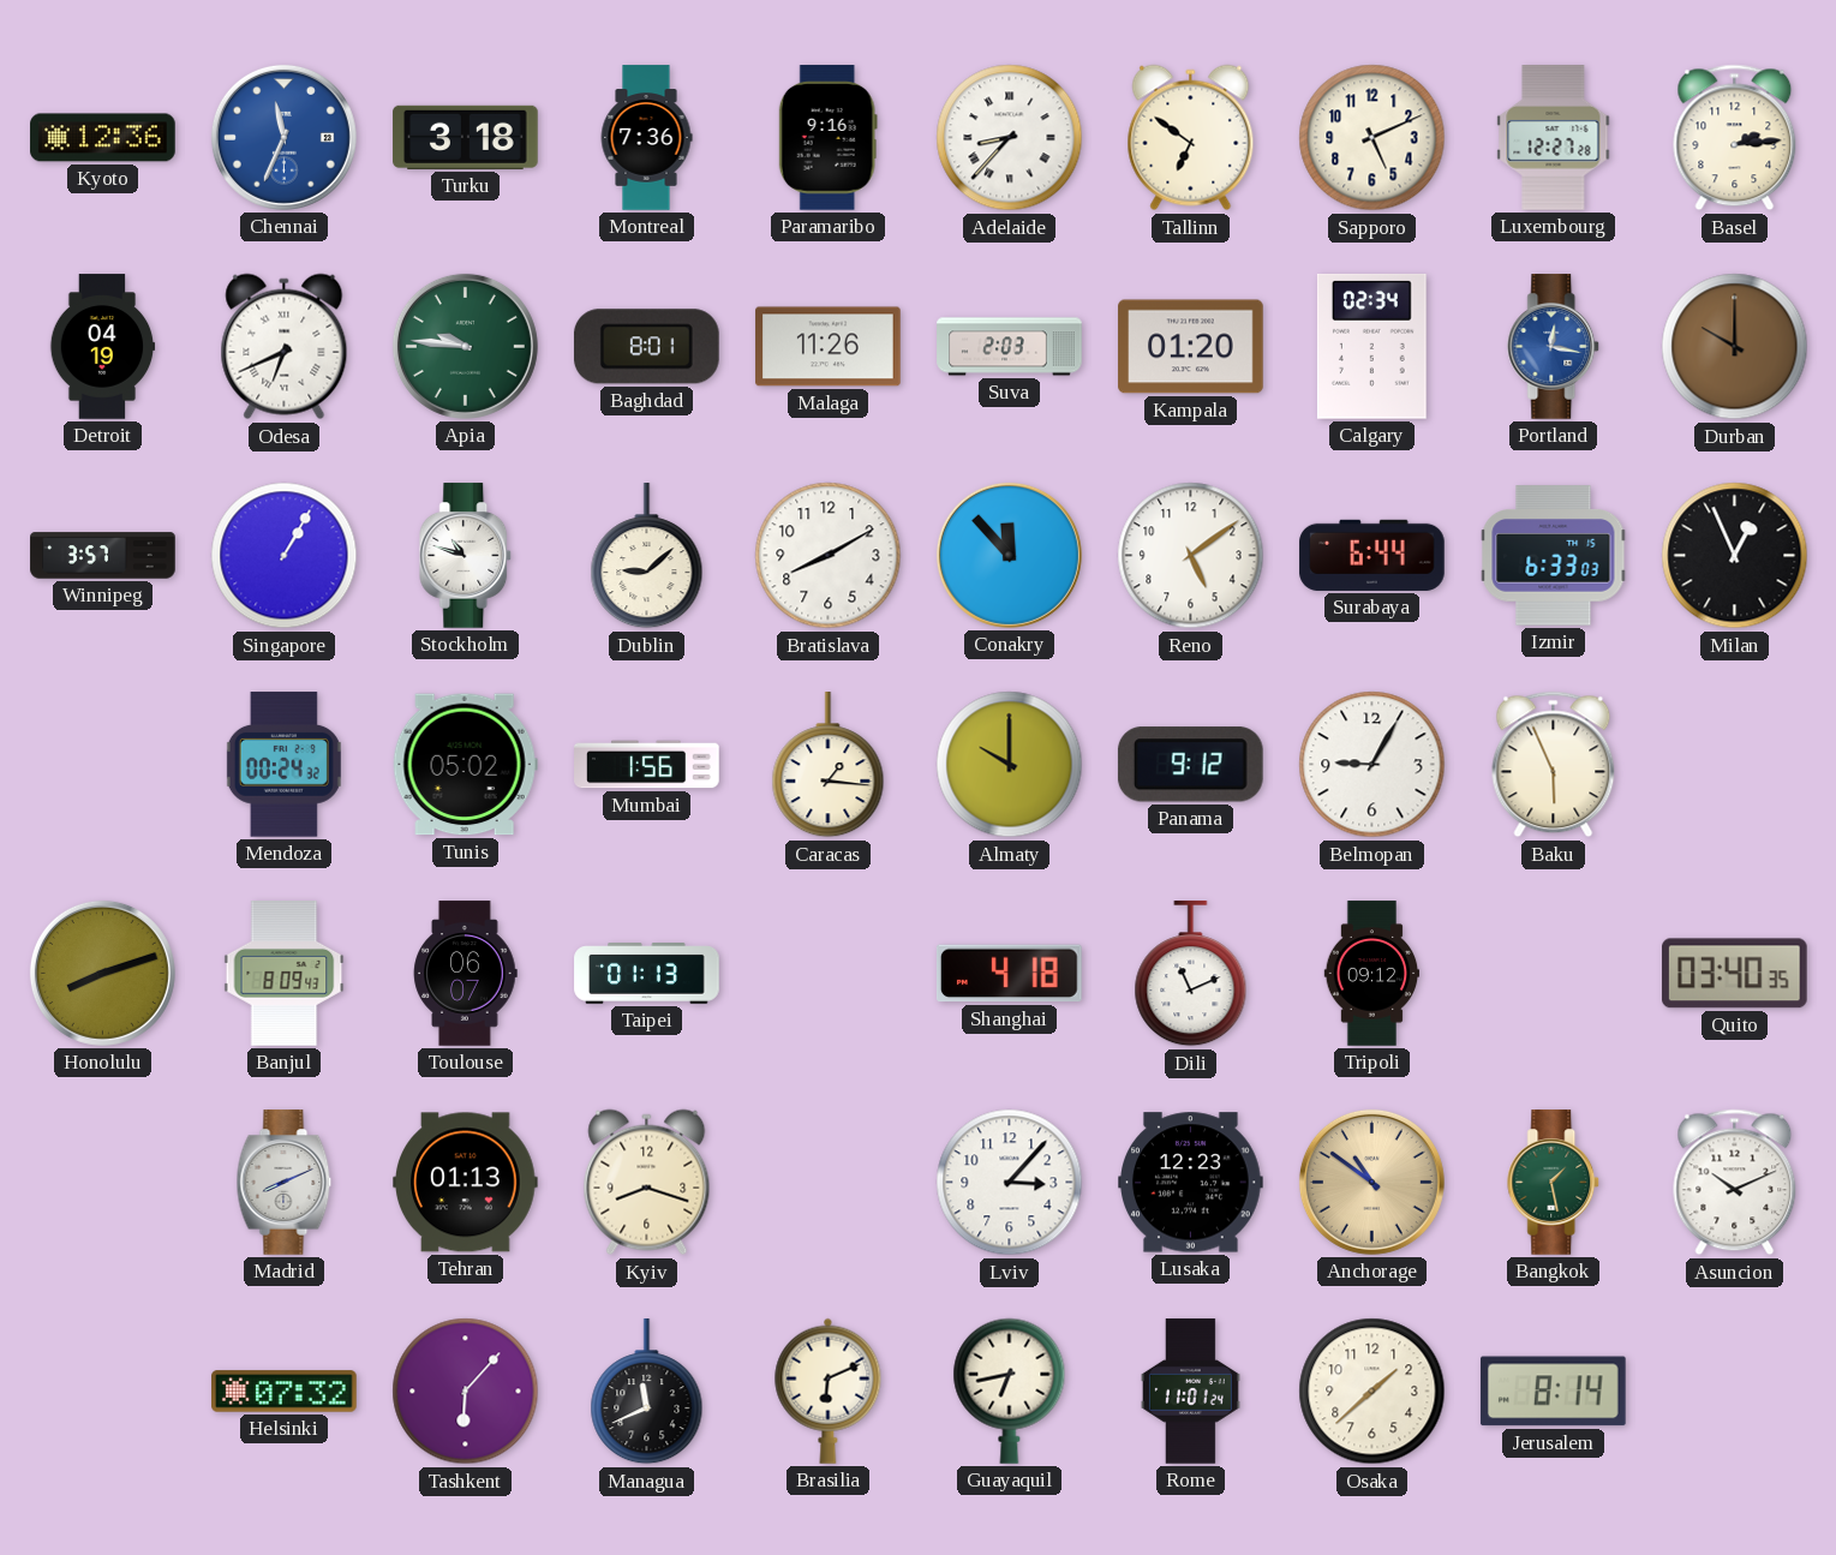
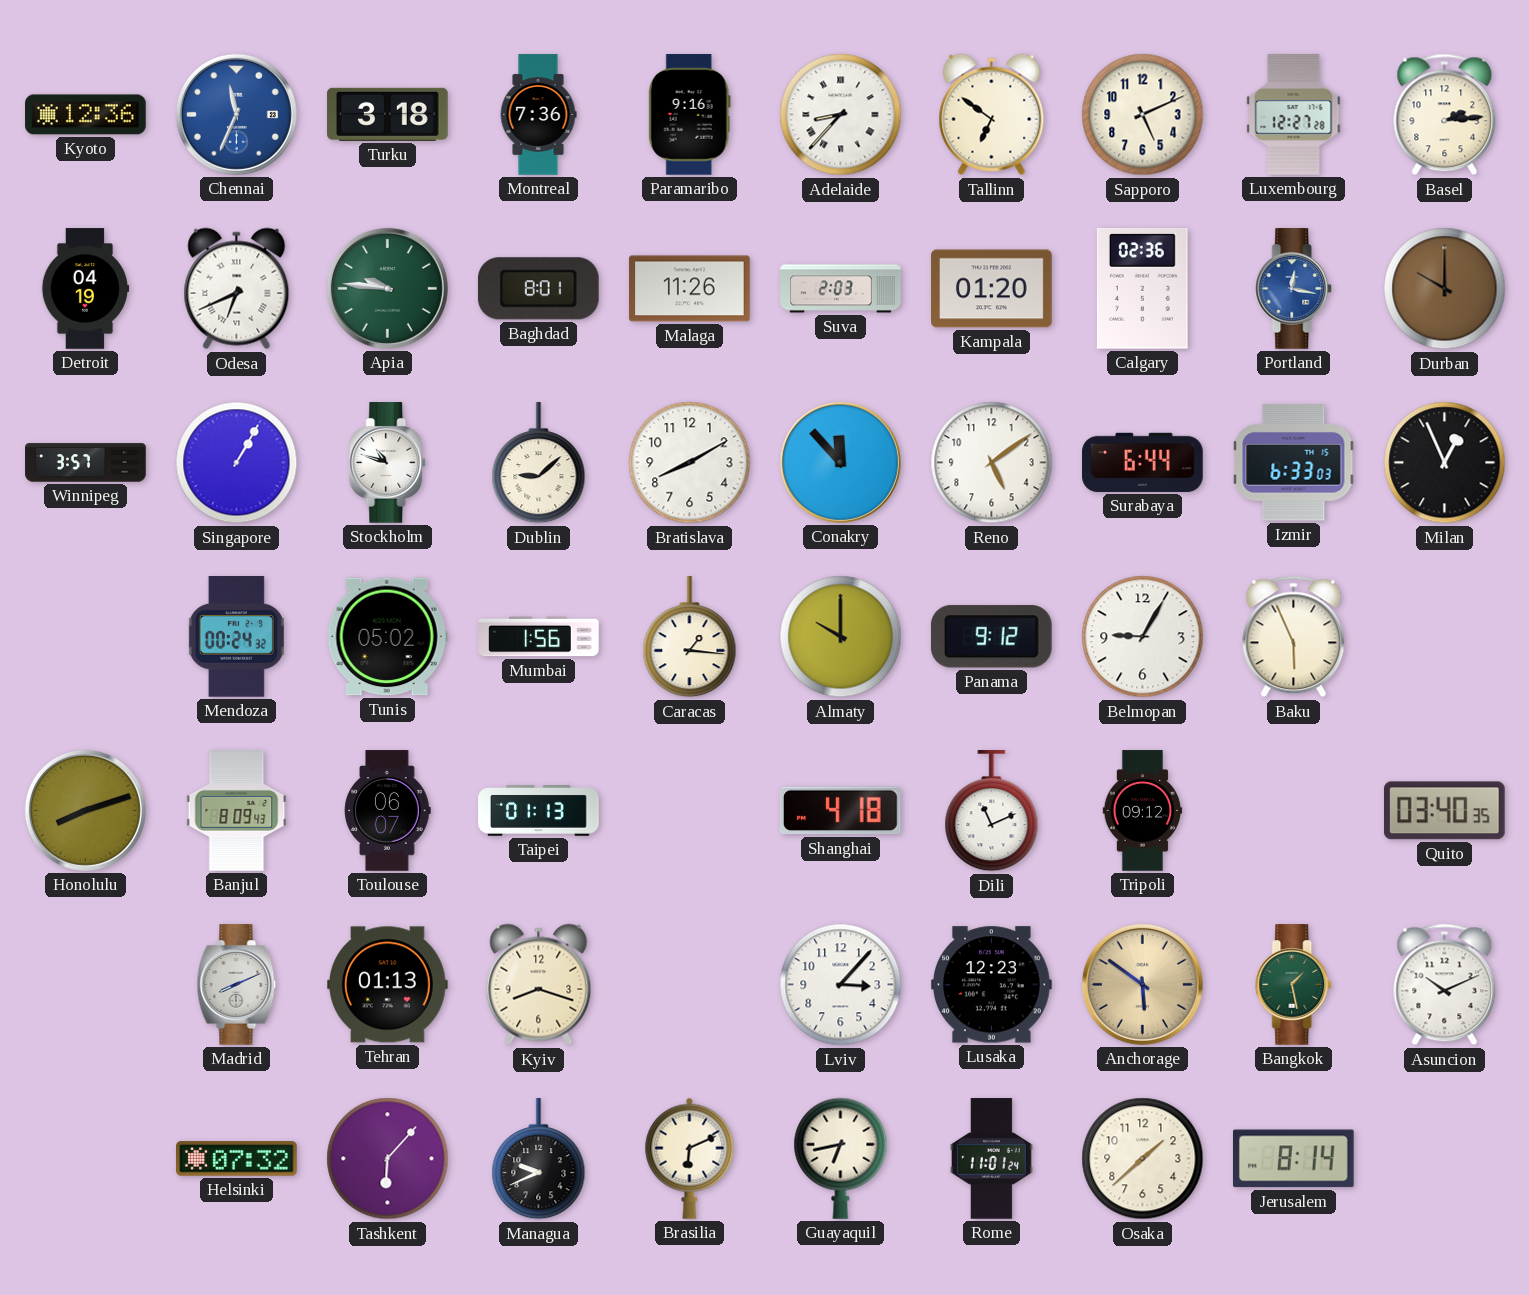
Calgary: 02:34 -> 02:36
Anchorage: 10:51 -> 5:51
Managua: 11:41 -> 9:41
